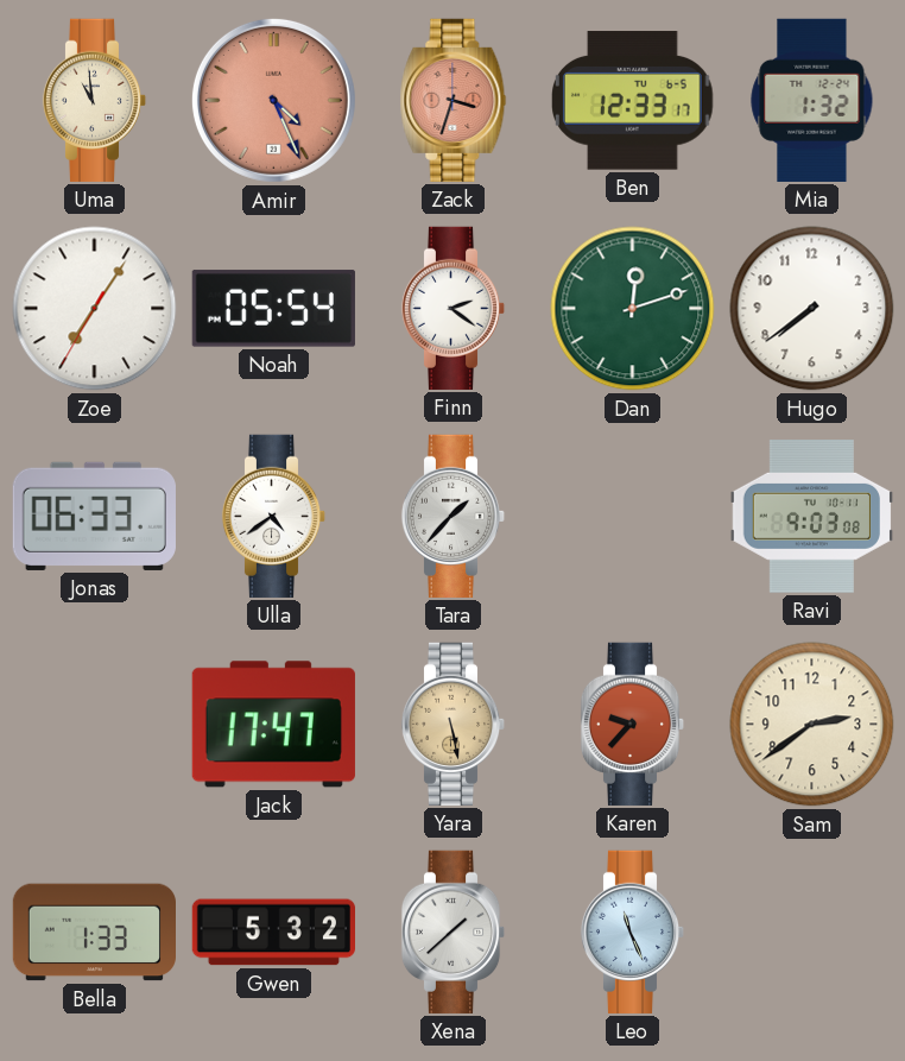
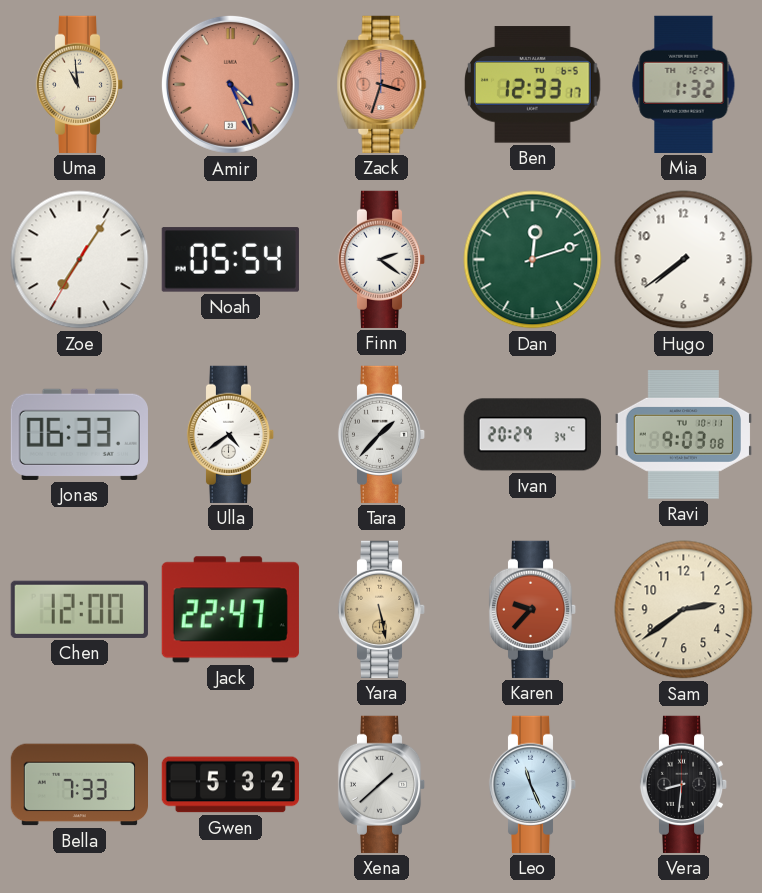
Ivan: none -> 20:29
Chen: none -> 12:00
Jack: 17:47 -> 22:47
Bella: 1:33 -> 7:33
Vera: none -> 8:31
